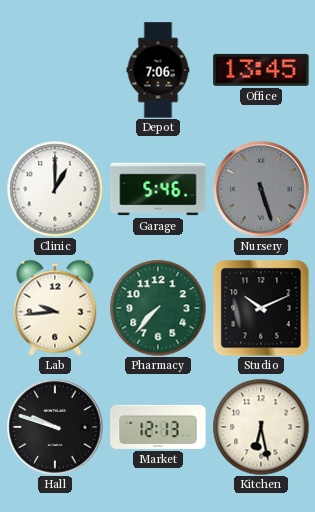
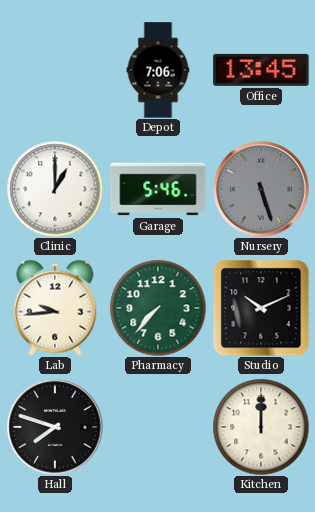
Hall: 9:48 -> 7:48
Market: 12:13 -> none
Kitchen: 6:28 -> 12:00
